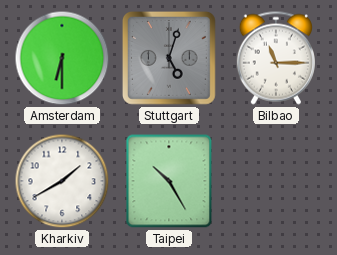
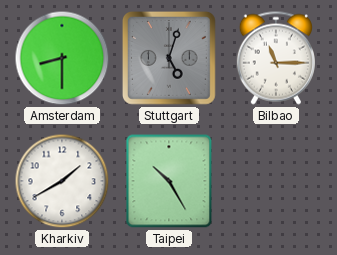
Amsterdam: 6:30 -> 8:30
